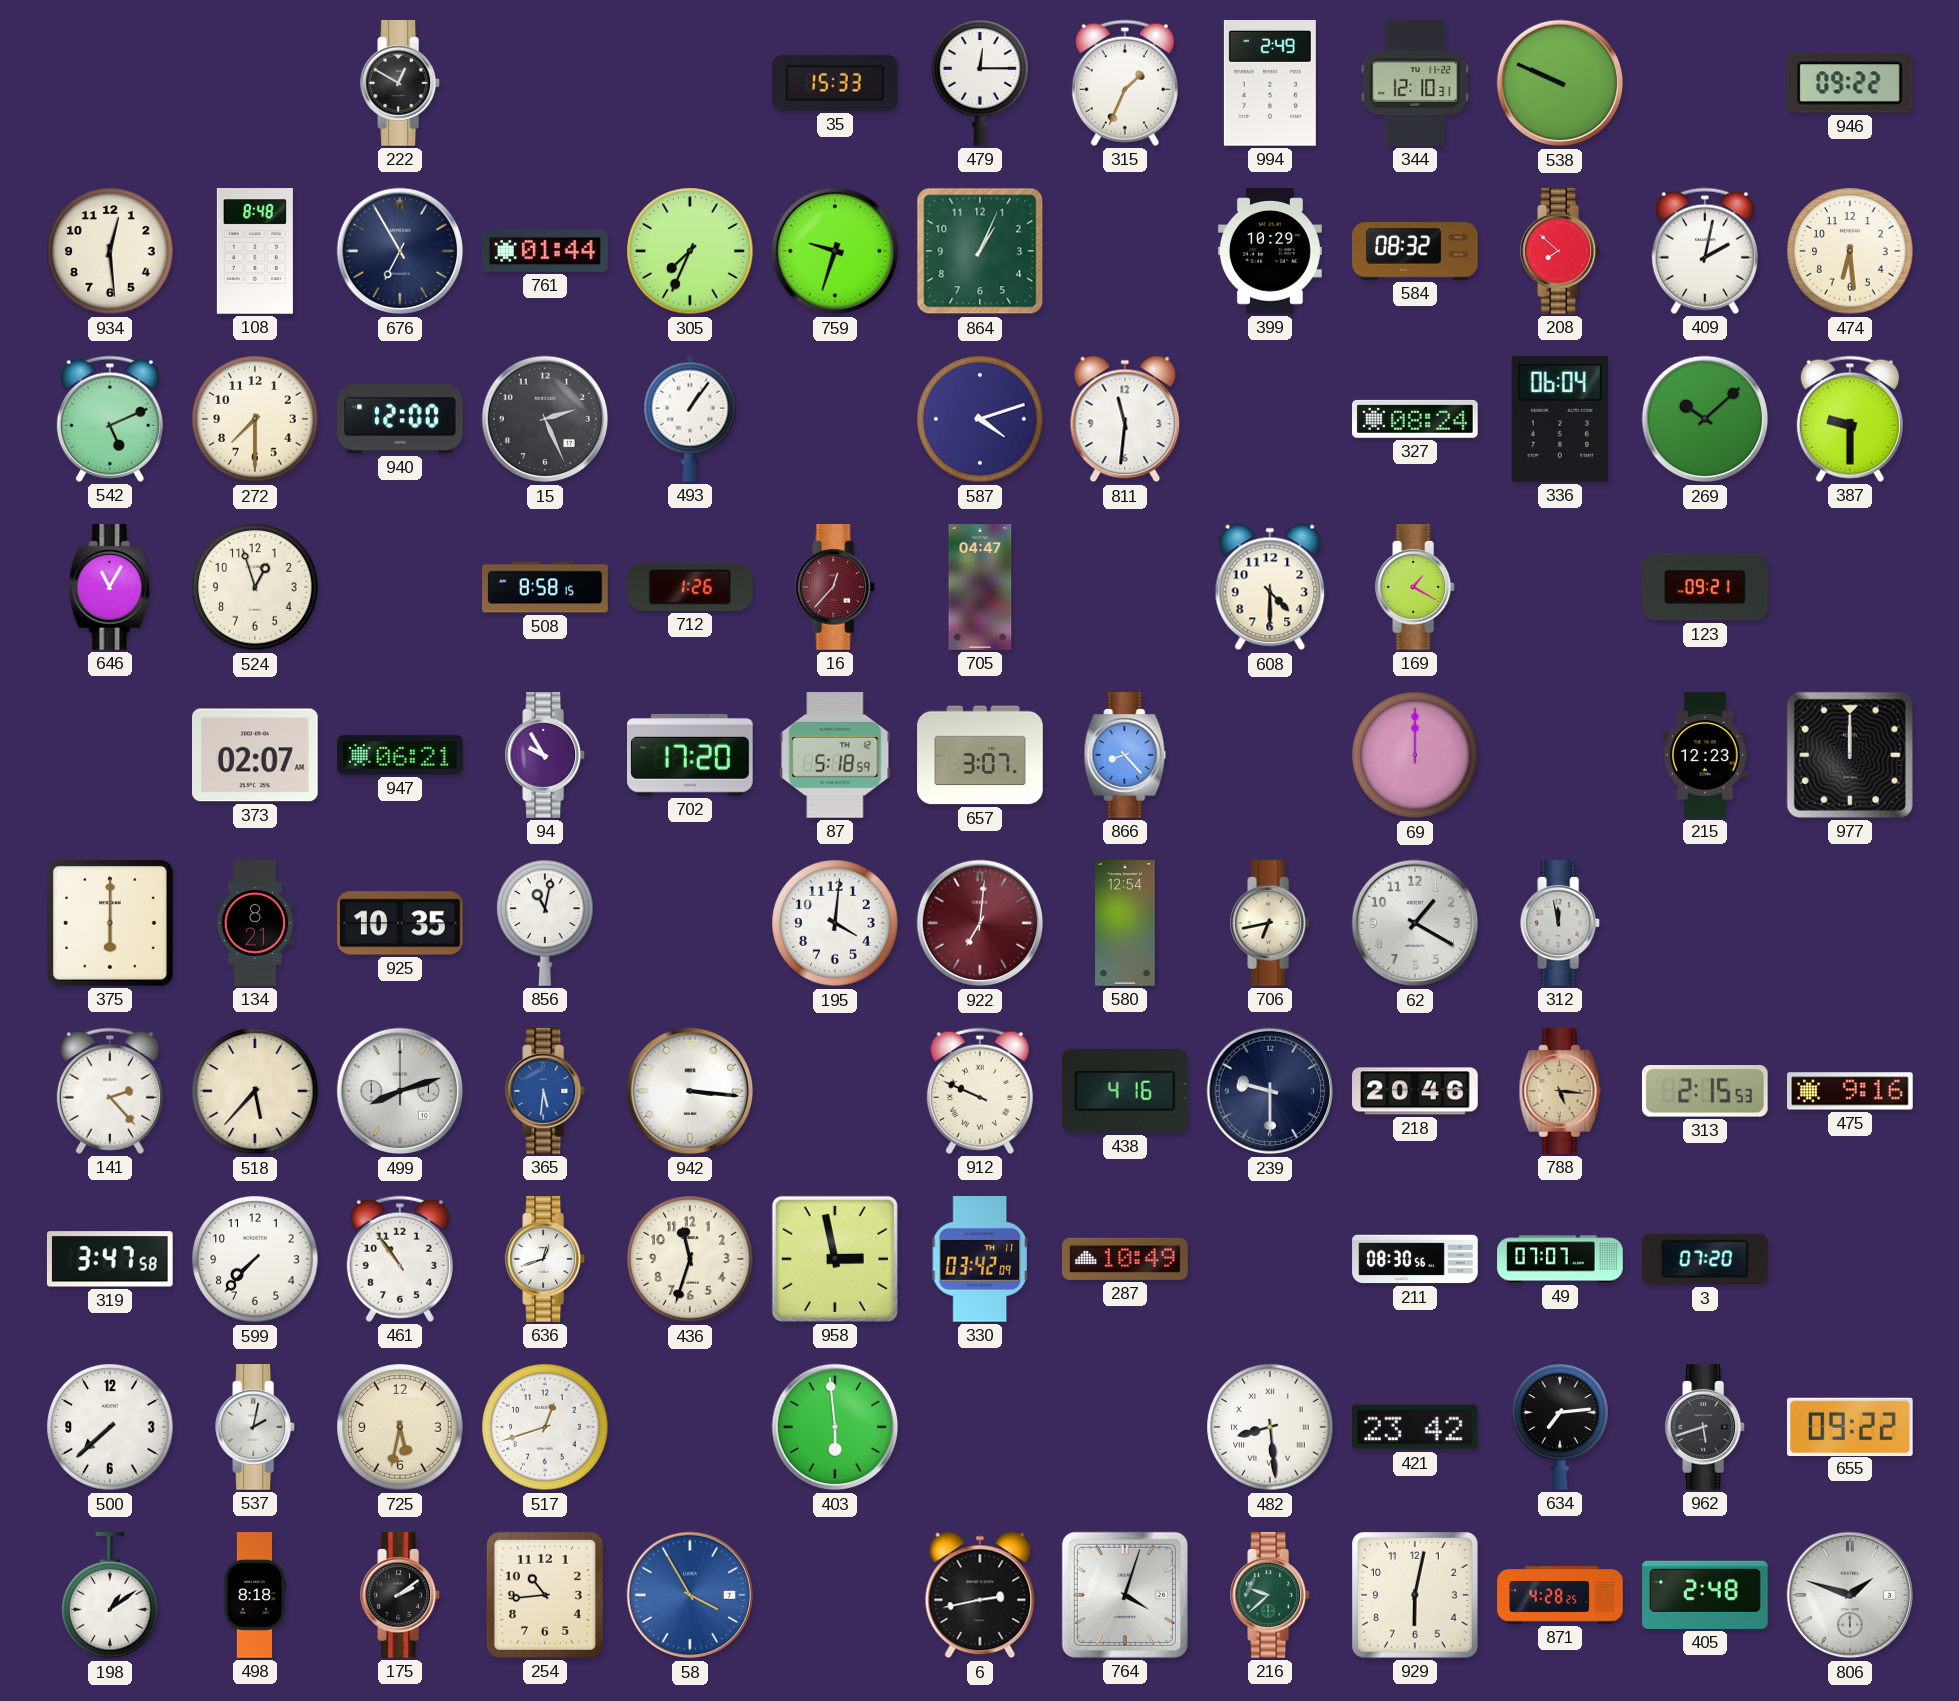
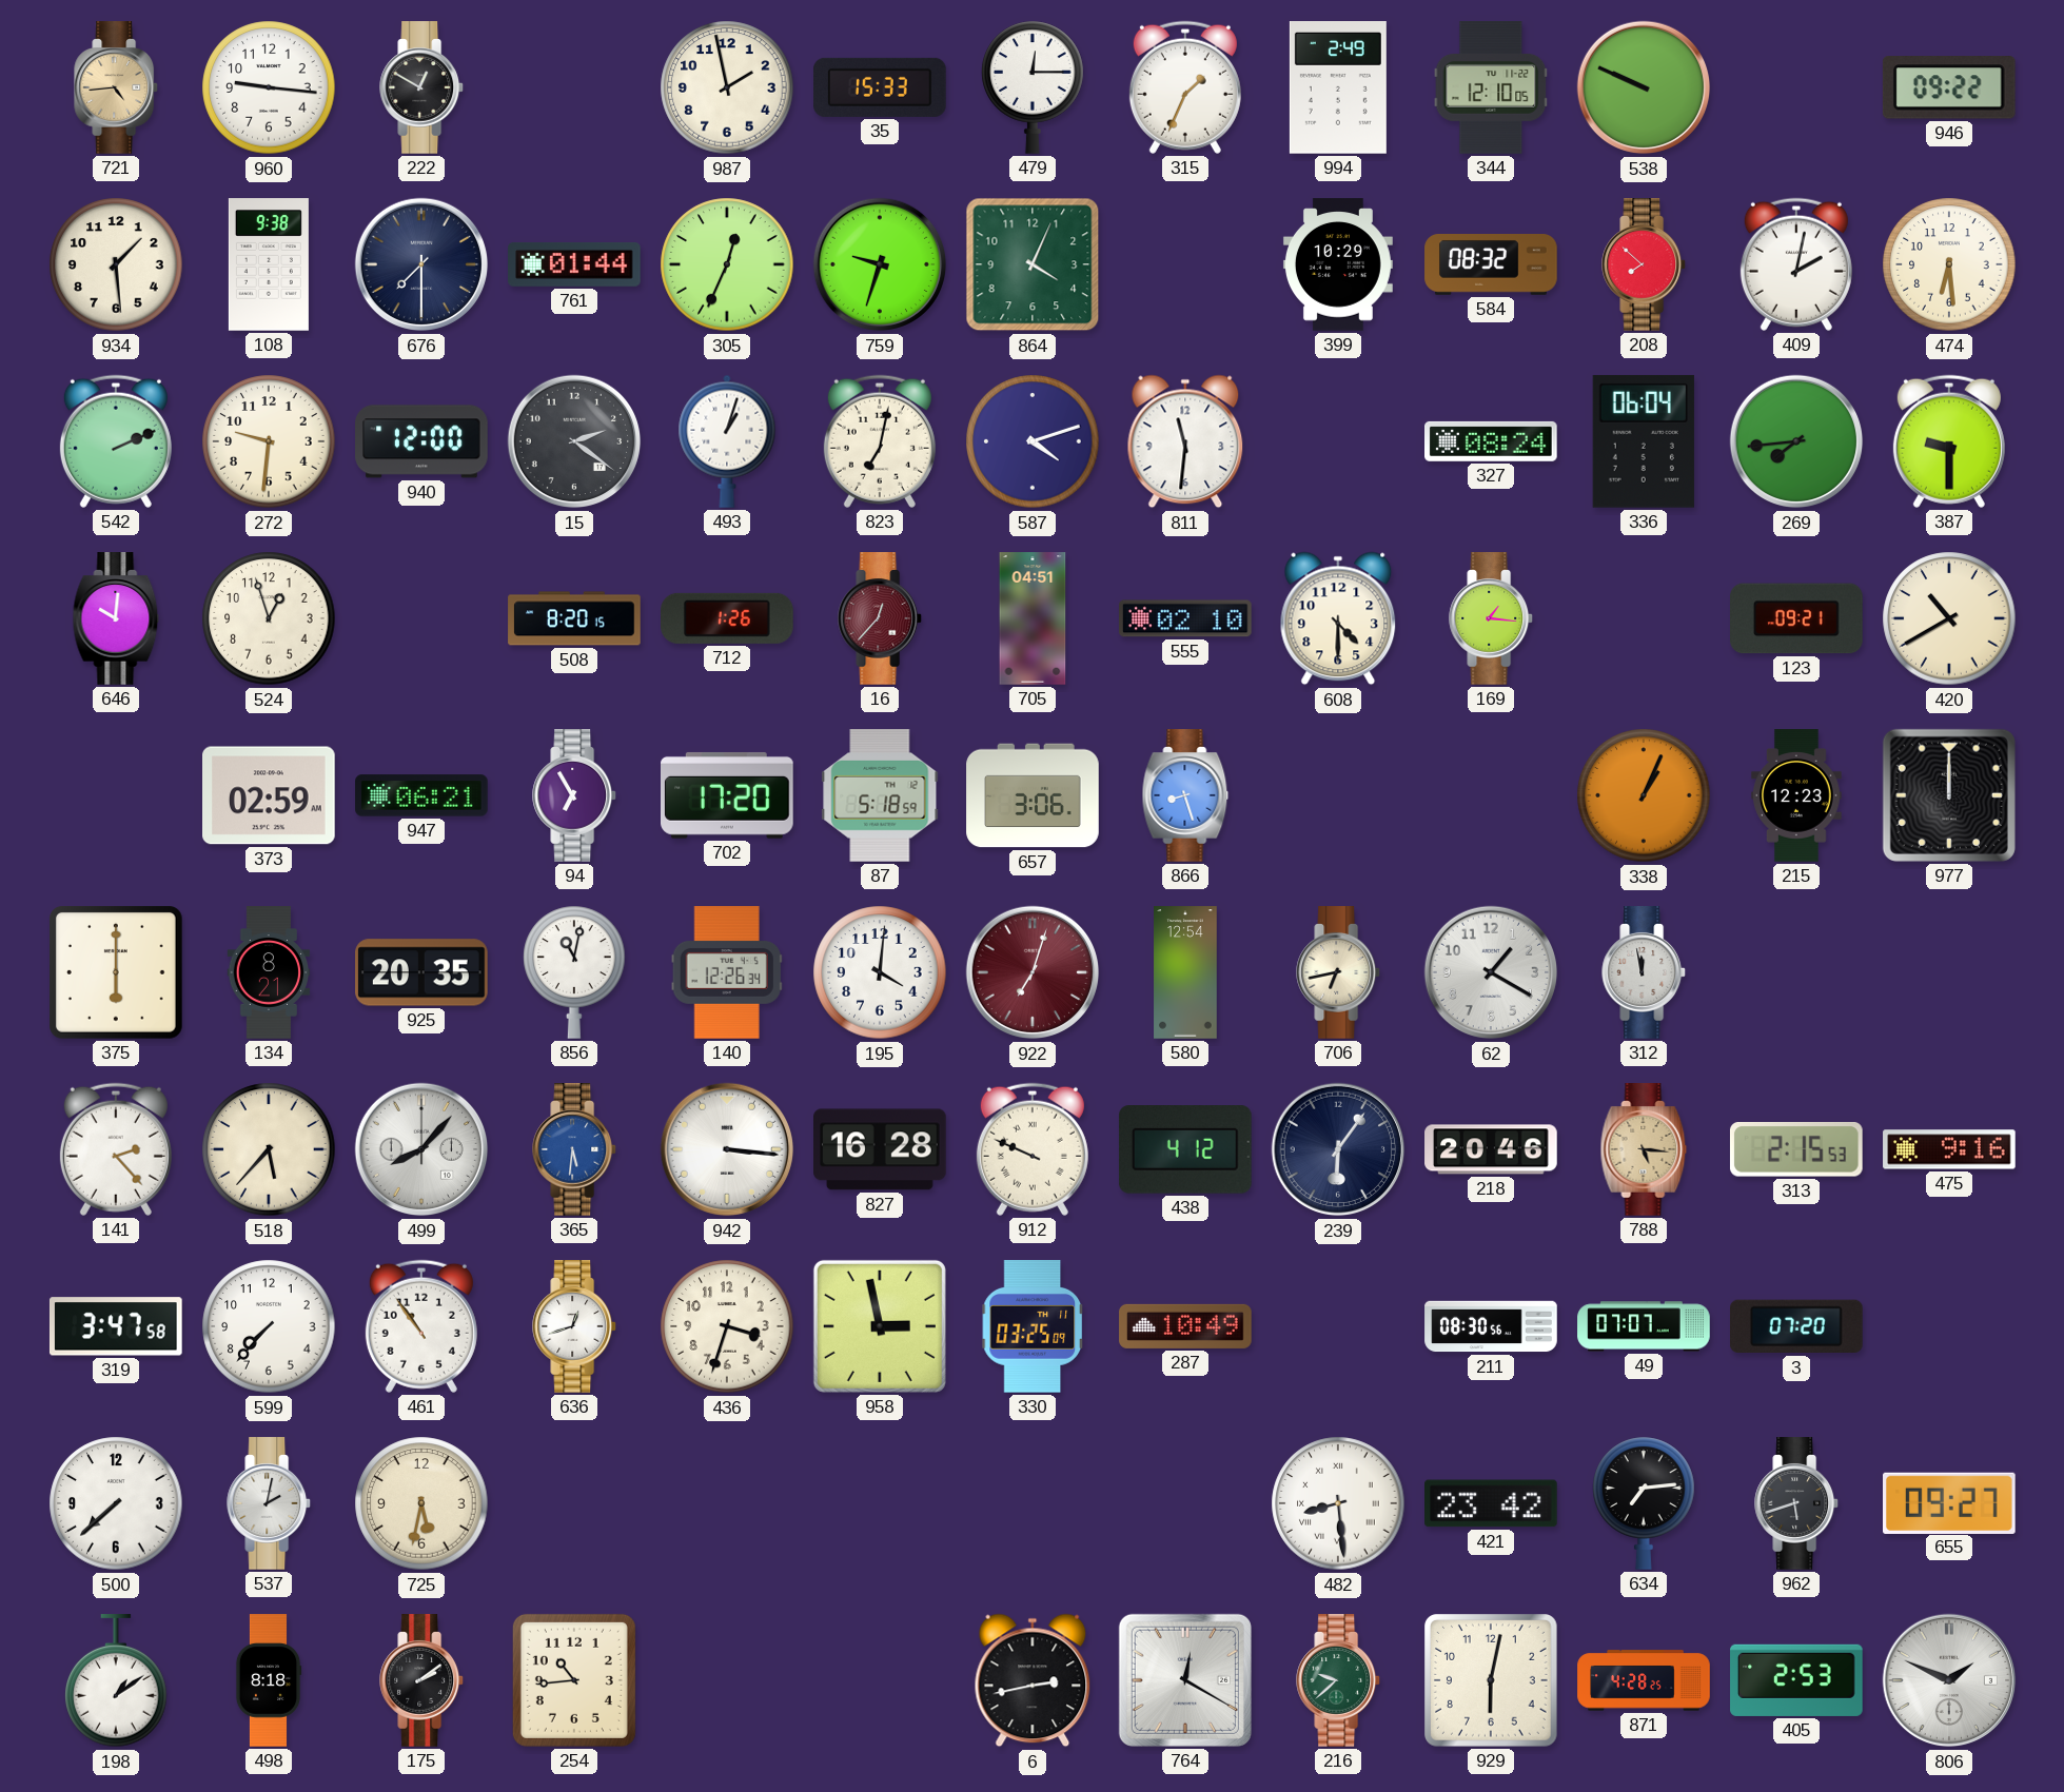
721: none -> 4:44
960: none -> 9:16
987: none -> 1:58
344: 12:10:31 -> 12:10:05
934: 12:29 -> 1:29
108: 8:48 -> 9:38
676: 6:55 -> 7:30
305: 7:34 -> 12:34
864: 1:04 -> 4:04
542: 5:11 -> 2:11
272: 7:30 -> 9:31
15: 2:26 -> 2:21
493: 1:06 -> 1:03
823: none -> 7:02
269: 10:08 -> 7:44
646: 11:05 -> 10:01
508: 8:58 -> 8:20
705: 04:47 -> 04:51
555: none -> 02:10
169: 1:20 -> 1:16
420: none -> 10:40
373: 02:07 -> 02:59
94: 9:55 -> 6:55
657: 3:07 -> 3:06
866: 8:23 -> 8:27
69: 12:00 -> none
338: none -> 1:04
925: 10:35 -> 20:35
140: none -> 12:26
922: 7:01 -> 7:03
499: 8:12 -> 8:07
827: none -> 16:28
438: 4:16 -> 4:12
239: 9:30 -> 6:06
436: 11:33 -> 3:33
330: 03:42 -> 03:25
517: 12:42 -> none
403: 5:59 -> none
655: 09:22 -> 09:27
58: 3:55 -> none
764: 4:03 -> 12:20
405: 2:48 -> 2:53
806: 1:48 -> 1:49
